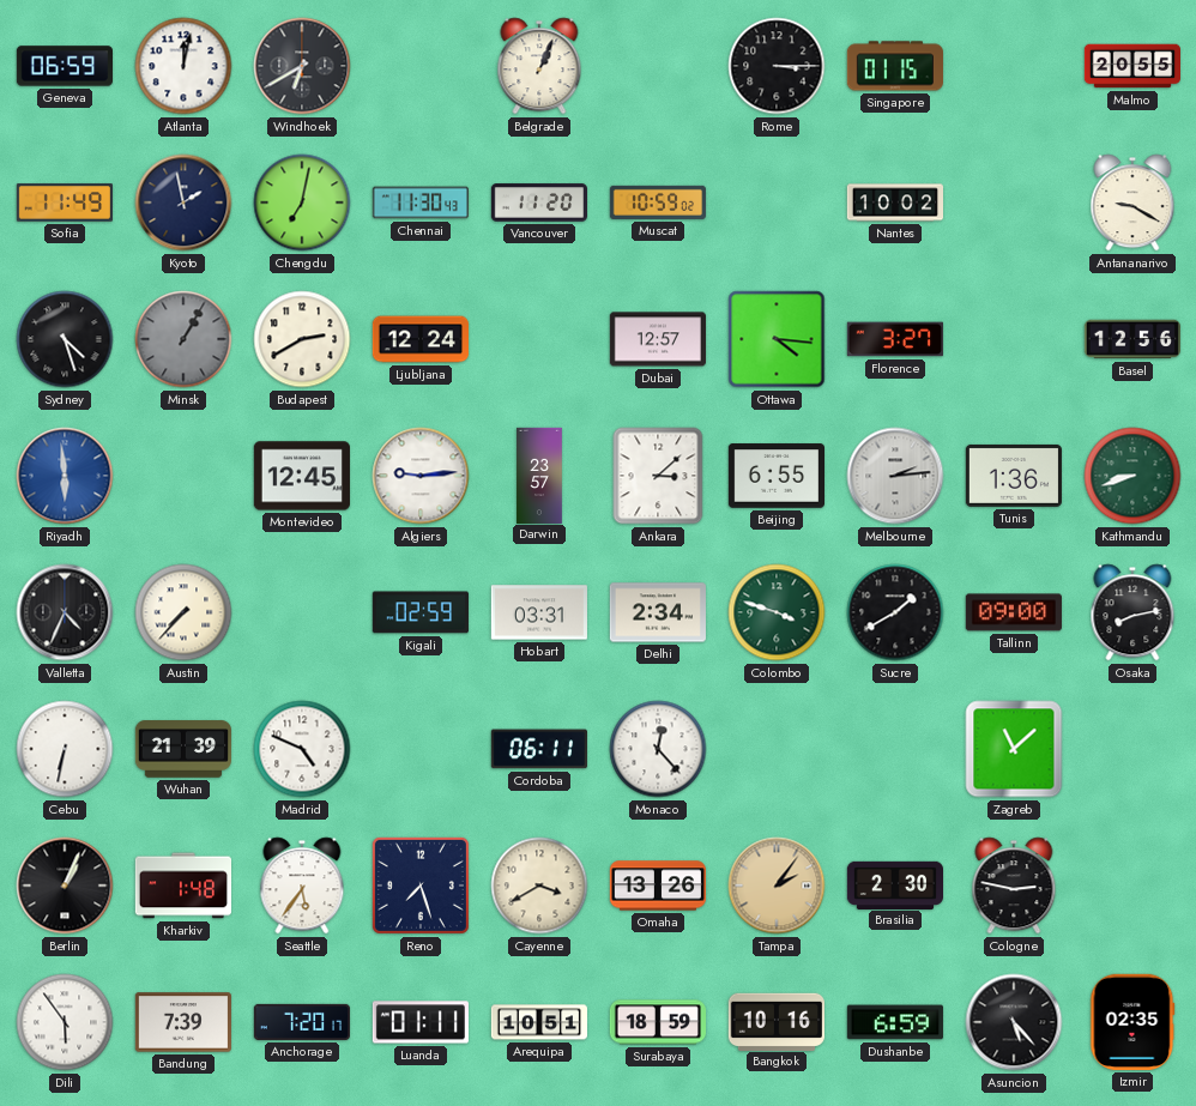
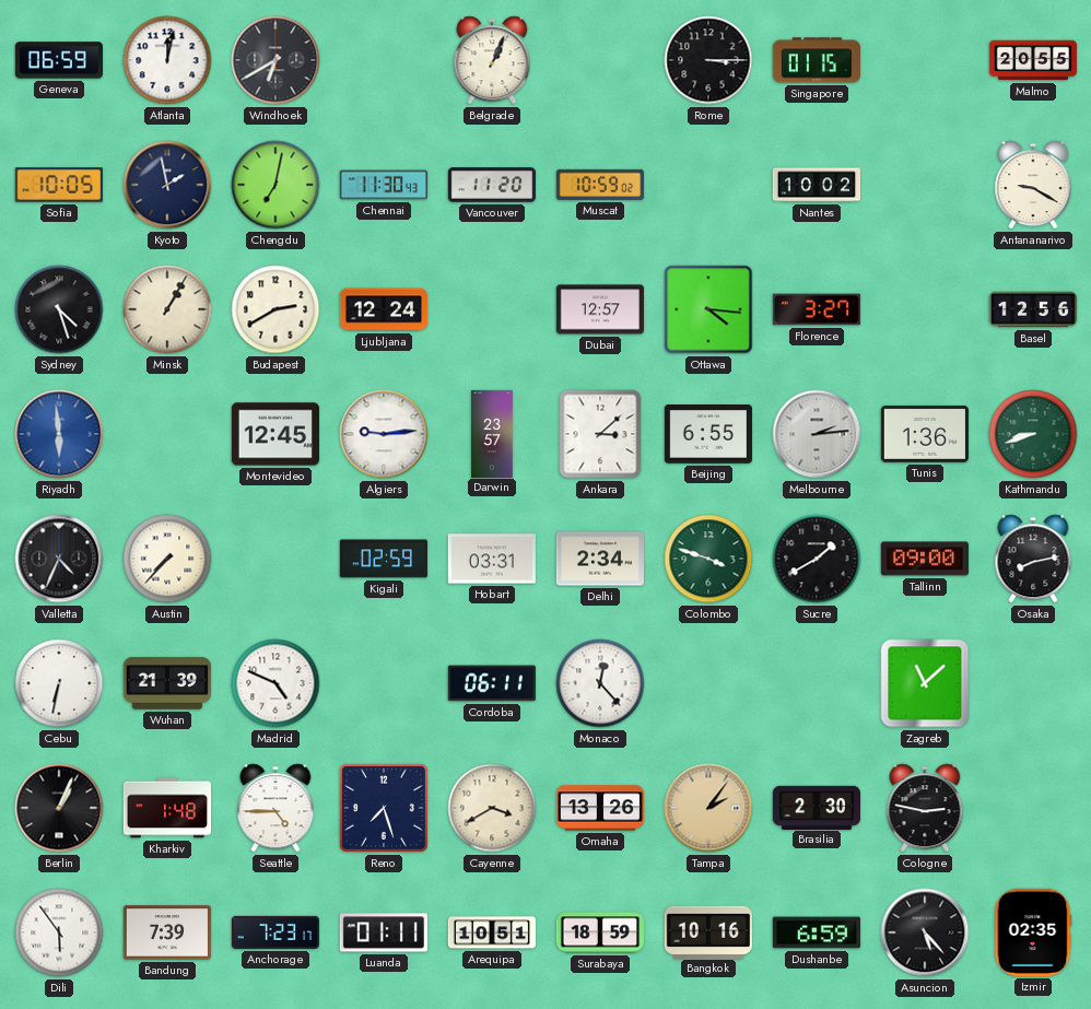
Sofia: 11:49 -> 10:05
Minsk dial: grey -> cream
Seattle: 5:36 -> 4:45
Anchorage: 7:20 -> 7:23
